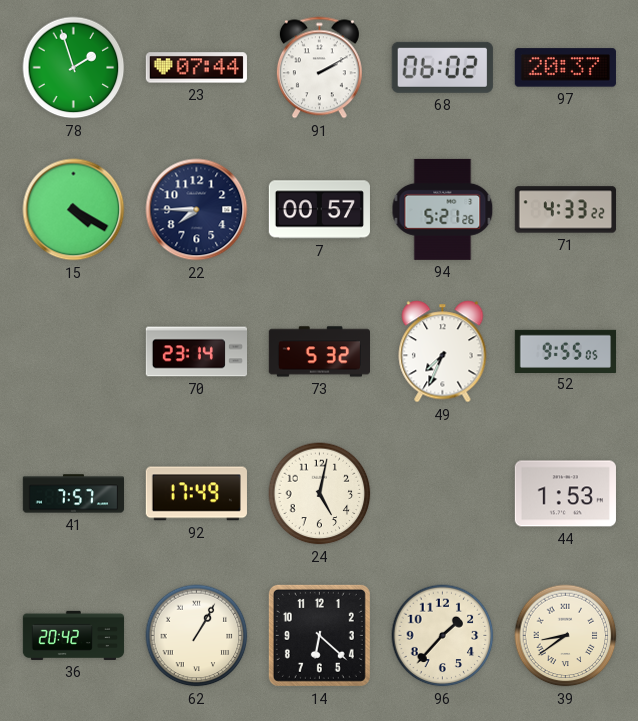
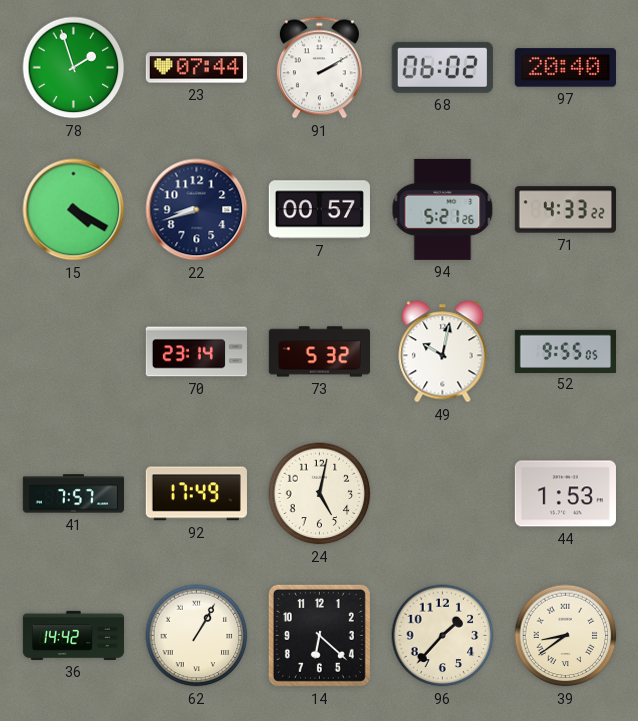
97: 20:37 -> 20:40
22: 7:45 -> 8:42
49: 7:34 -> 10:02
36: 20:42 -> 14:42
